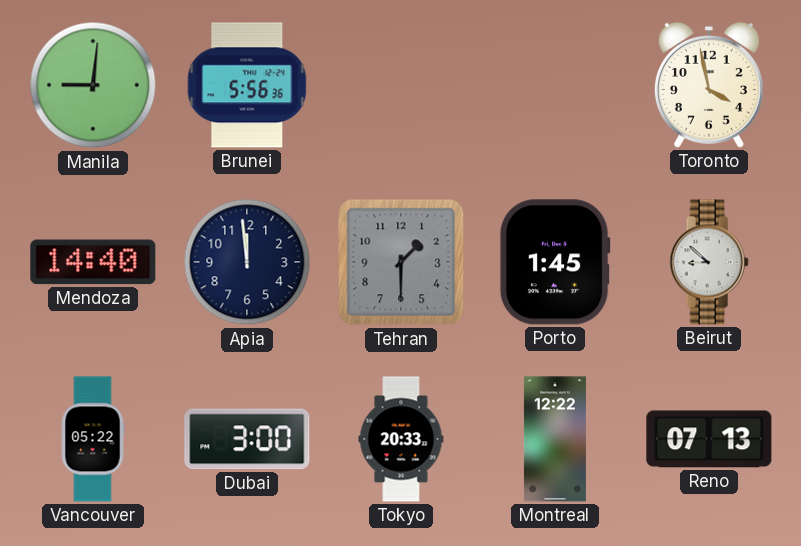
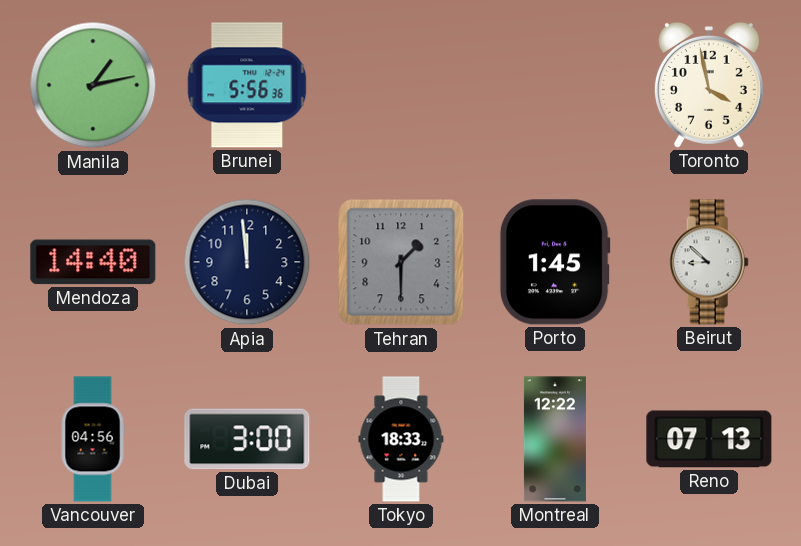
Manila: 9:01 -> 1:13
Vancouver: 05:22 -> 04:56
Tokyo: 20:33 -> 18:33
